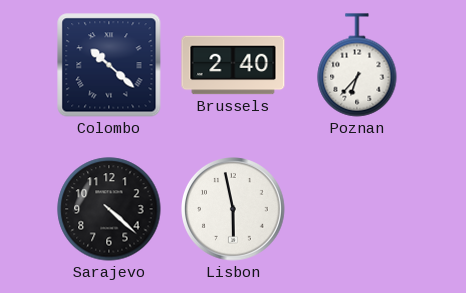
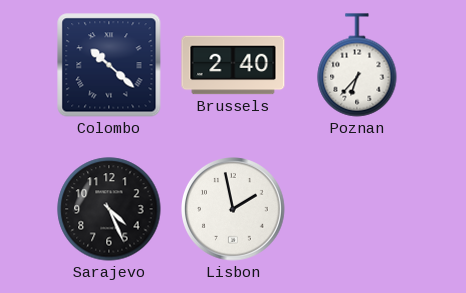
Sarajevo: 4:22 -> 4:26
Lisbon: 5:58 -> 1:58
